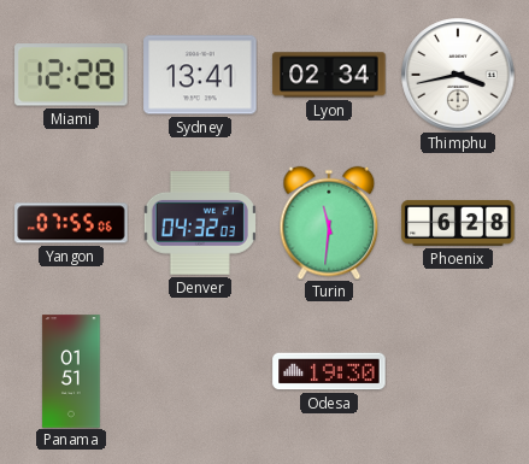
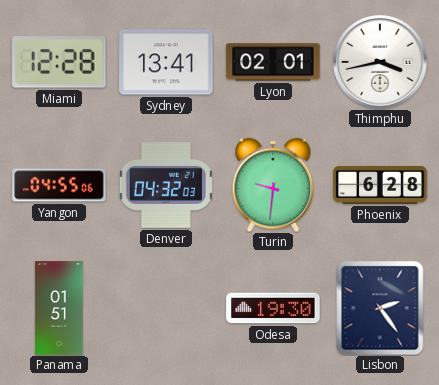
Lyon: 02:34 -> 02:01
Yangon: 07:55 -> 04:55
Turin: 11:31 -> 9:31
Lisbon: none -> 2:24
